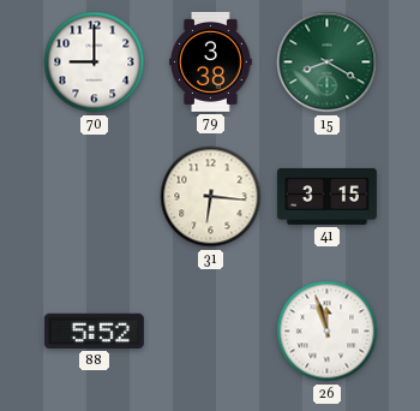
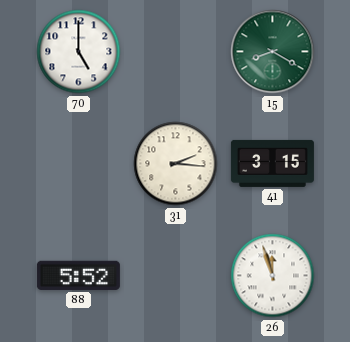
70: 9:00 -> 5:00
79: 3:38 -> none
31: 6:16 -> 2:16
